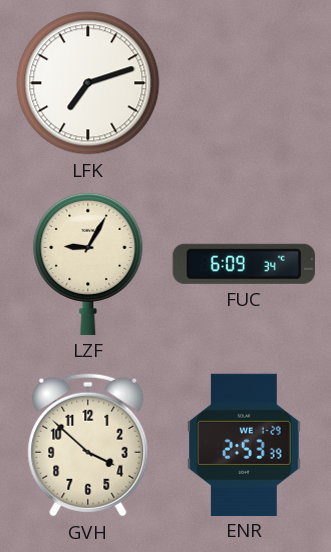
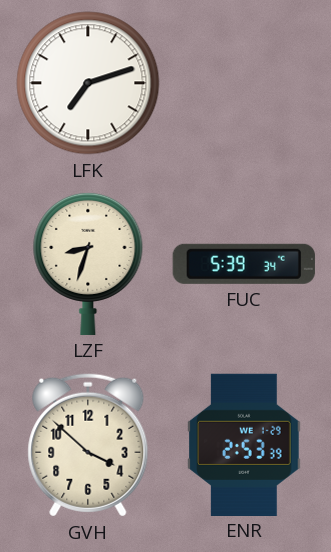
LZF: 9:05 -> 8:33
FUC: 6:09 -> 5:39
